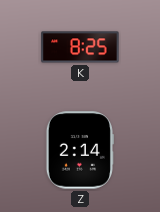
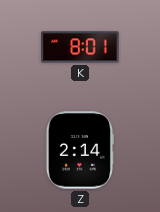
K: 8:25 -> 8:01
